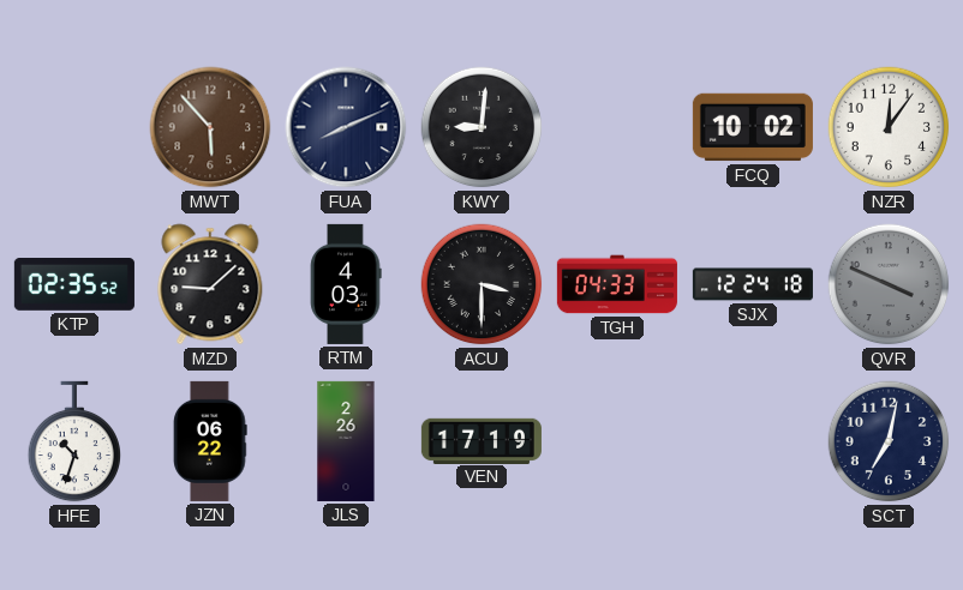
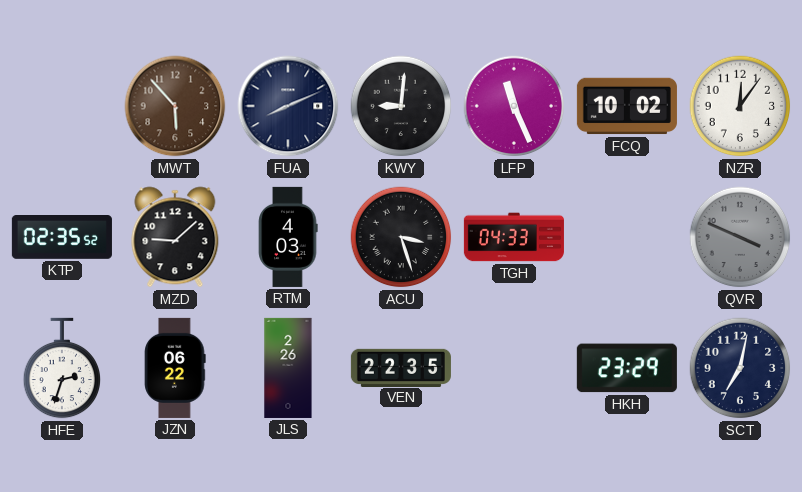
LFP: none -> 11:26
ACU: 3:30 -> 3:27
SJX: 12:24 -> none
HFE: 10:33 -> 2:33
VEN: 17:19 -> 22:35
HKH: none -> 23:29
